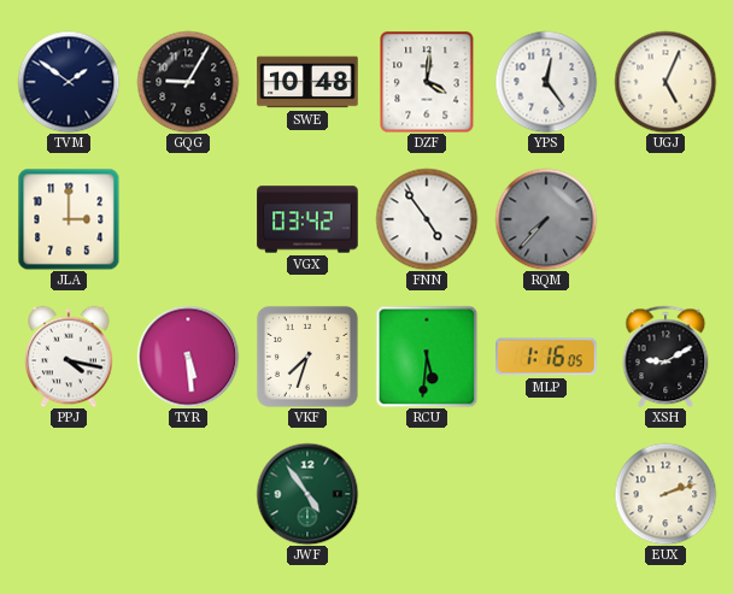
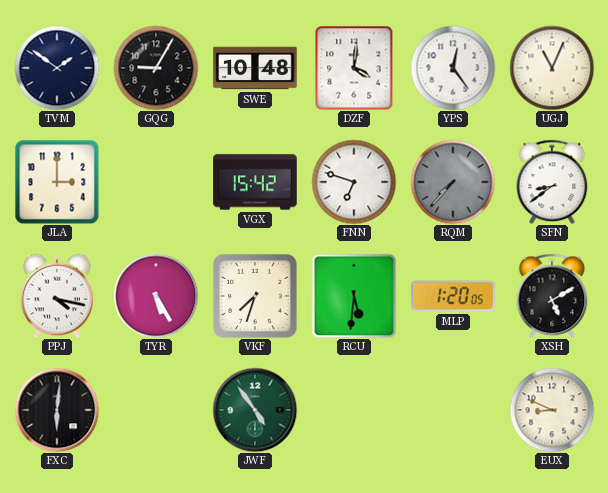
UGJ: 5:04 -> 11:04
VGX: 03:42 -> 15:42
FNN: 4:54 -> 6:48
SFN: none -> 8:39
TYR: 5:29 -> 5:25
MLP: 1:16 -> 1:20
XSH: 9:10 -> 5:10
FXC: none -> 6:01
EUX: 2:12 -> 8:49
